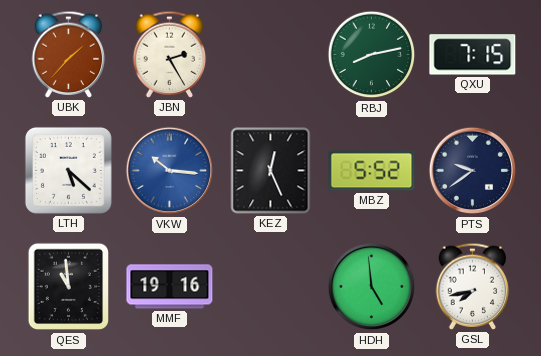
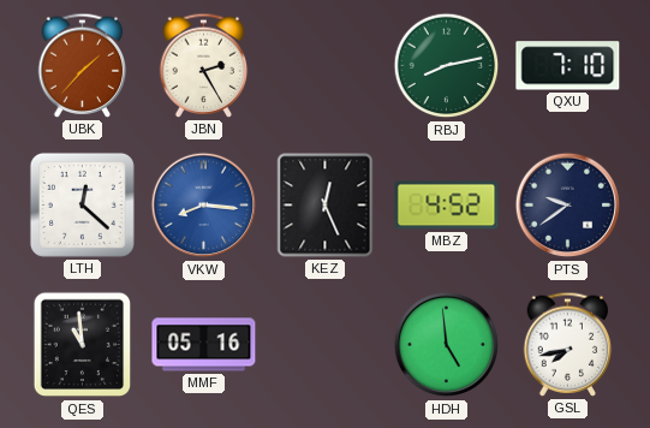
QXU: 7:15 -> 7:10
LTH: 5:22 -> 12:22
VKW: 10:16 -> 8:16
MBZ: 5:52 -> 4:52
MMF: 19:16 -> 05:16
